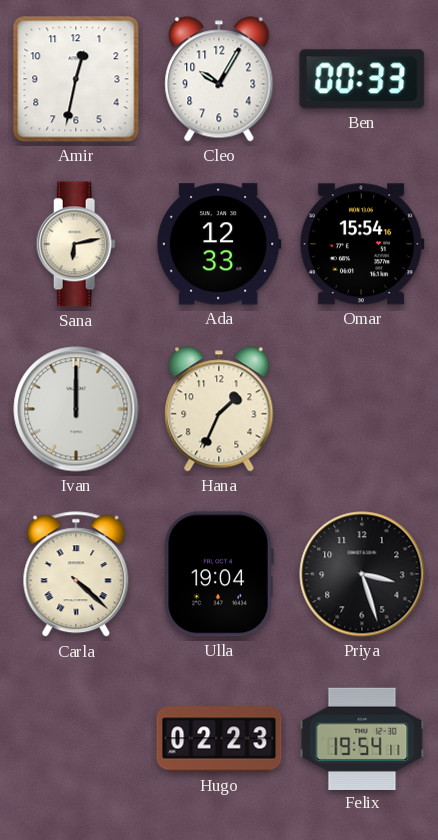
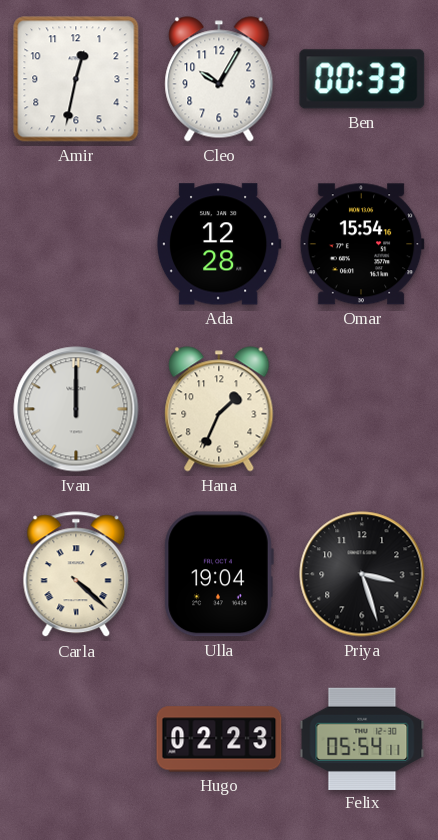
Sana: 6:13 -> none
Ada: 12:33 -> 12:28
Felix: 19:54 -> 05:54
